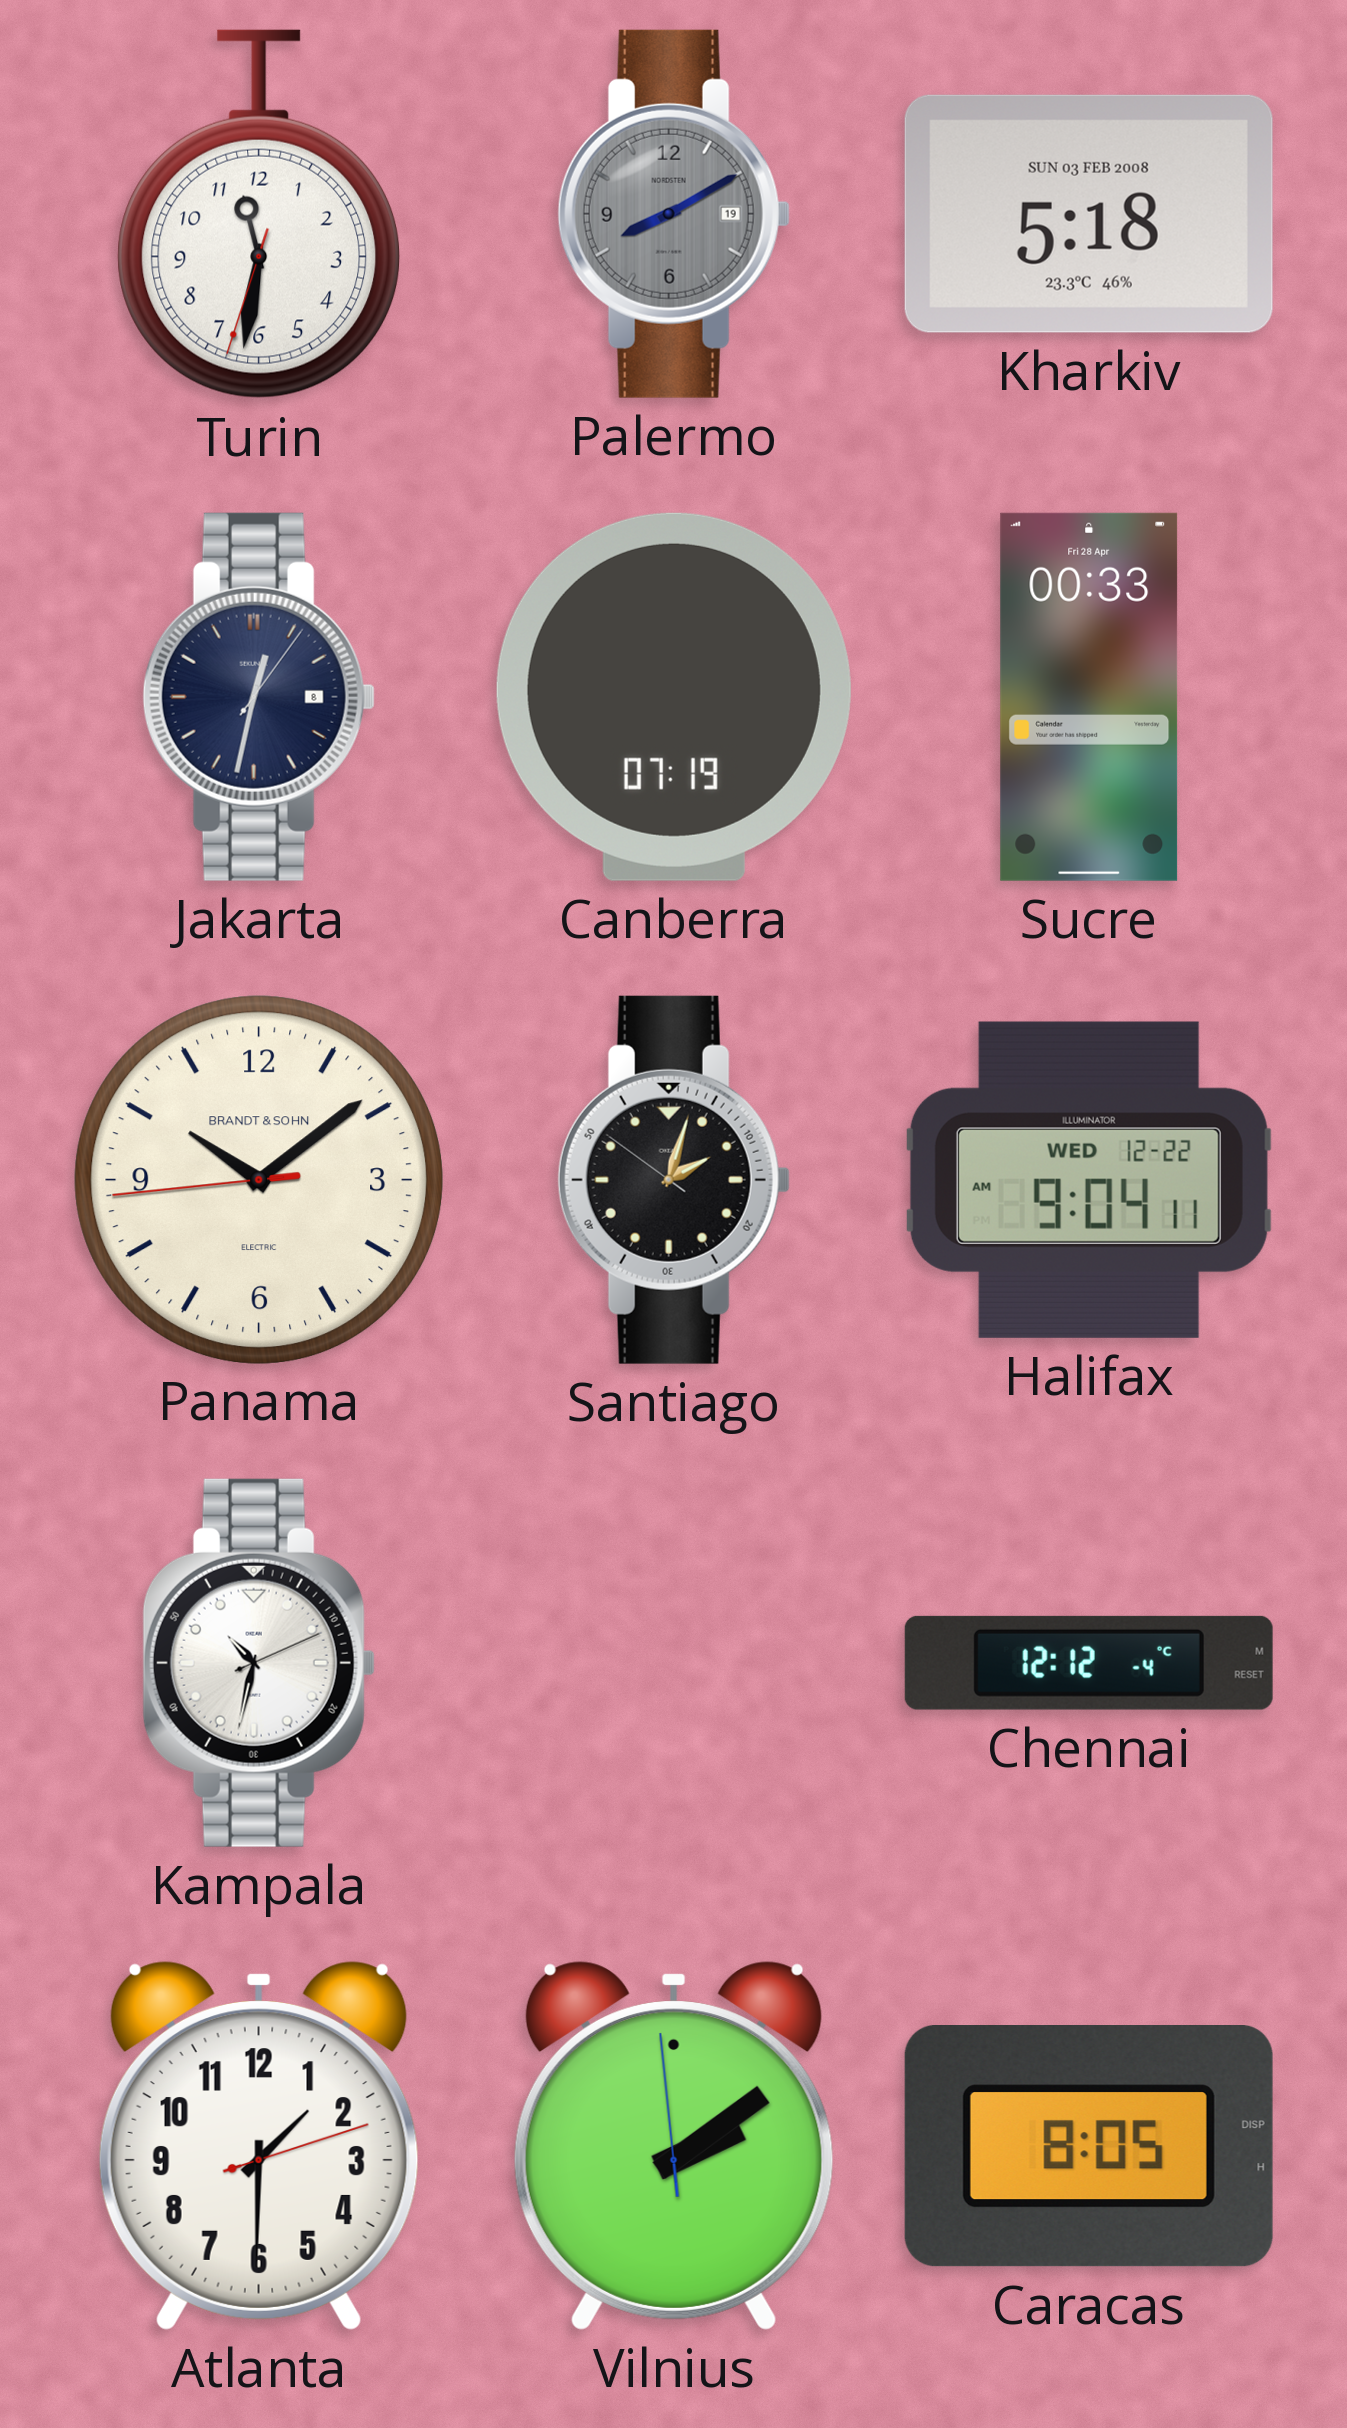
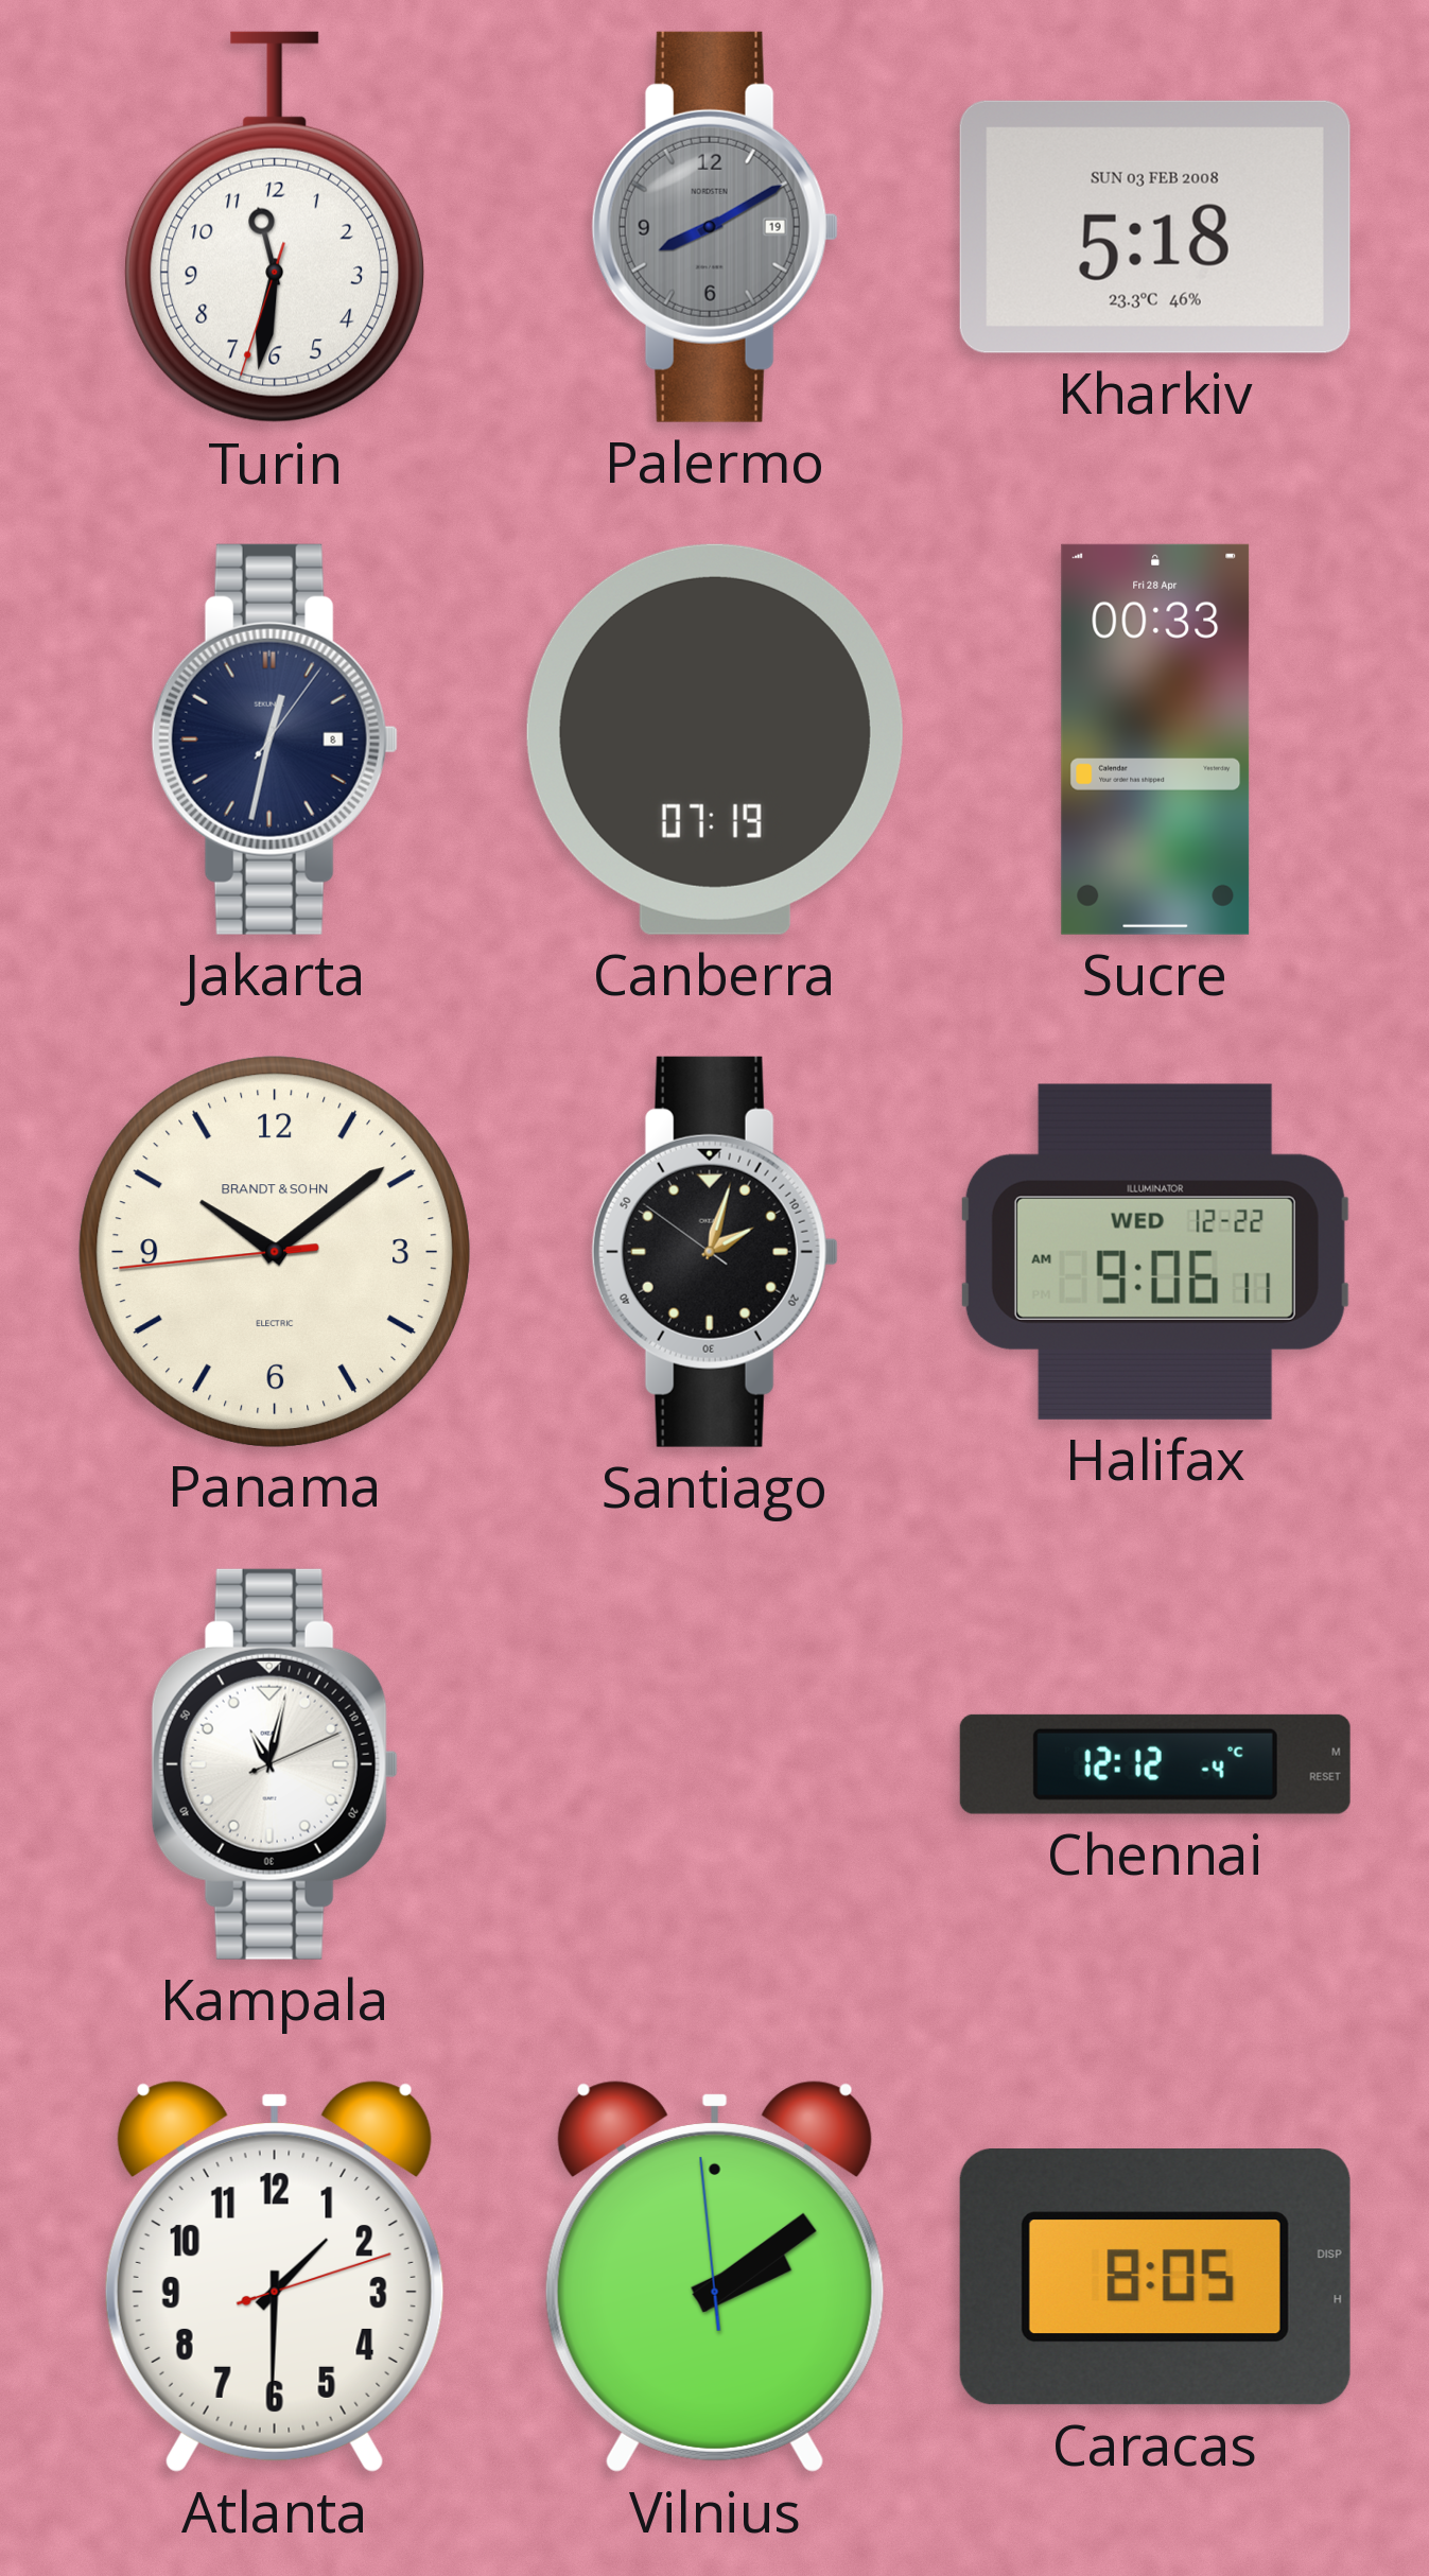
Halifax: 9:04 -> 9:06
Kampala: 10:32 -> 11:02
